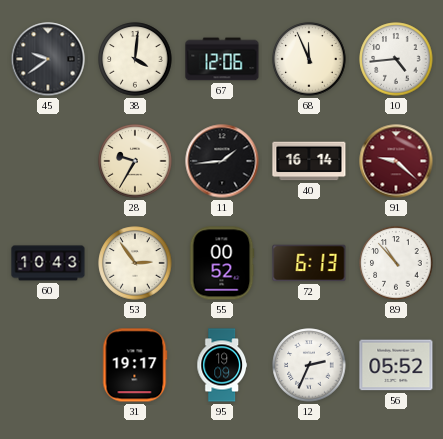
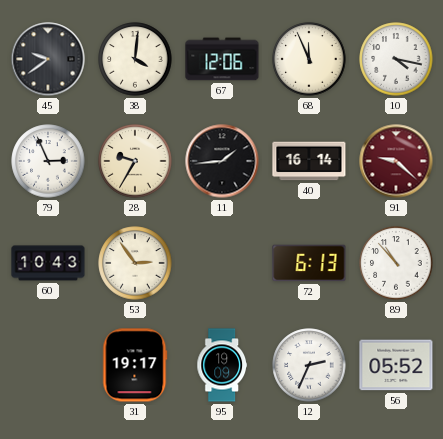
10: 4:44 -> 4:17
79: none -> 2:56
55: 00:52 -> none
